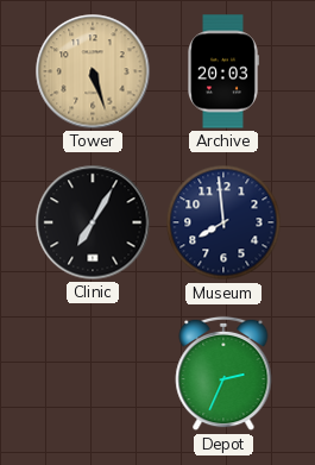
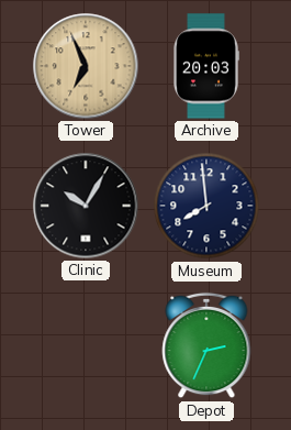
Tower: 5:27 -> 6:56
Clinic: 7:05 -> 10:05
